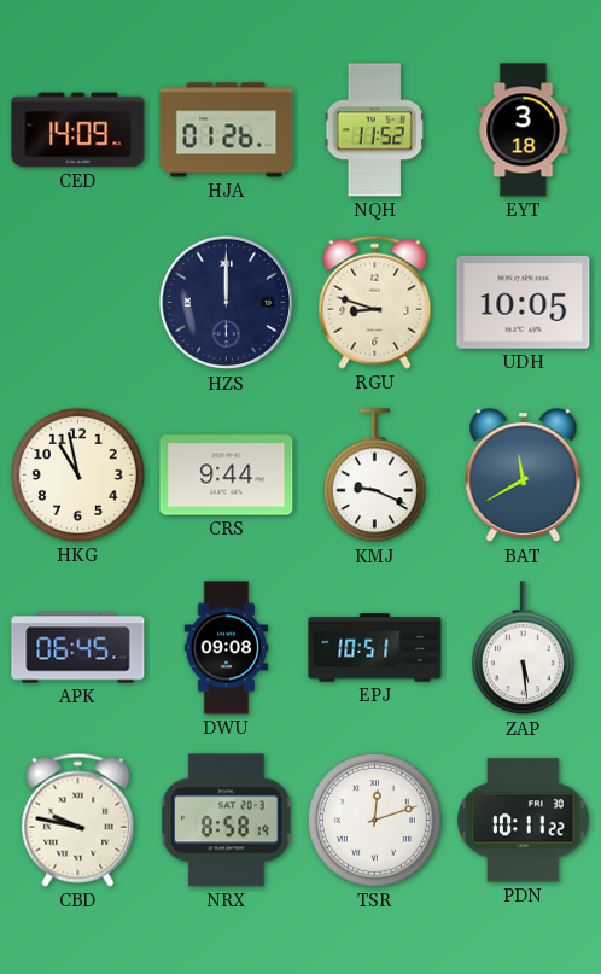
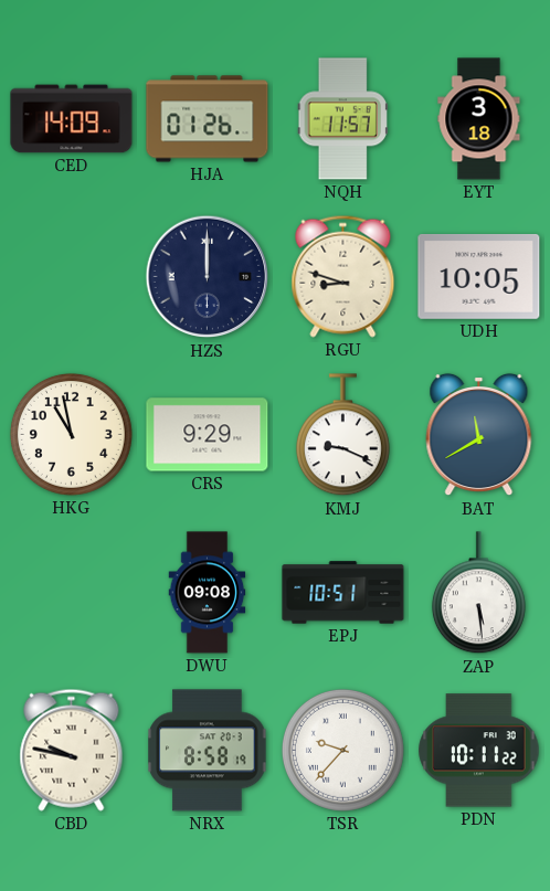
NQH: 11:52 -> 11:57
CRS: 9:44 -> 9:29
APK: 06:45 -> none
TSR: 12:12 -> 9:37
